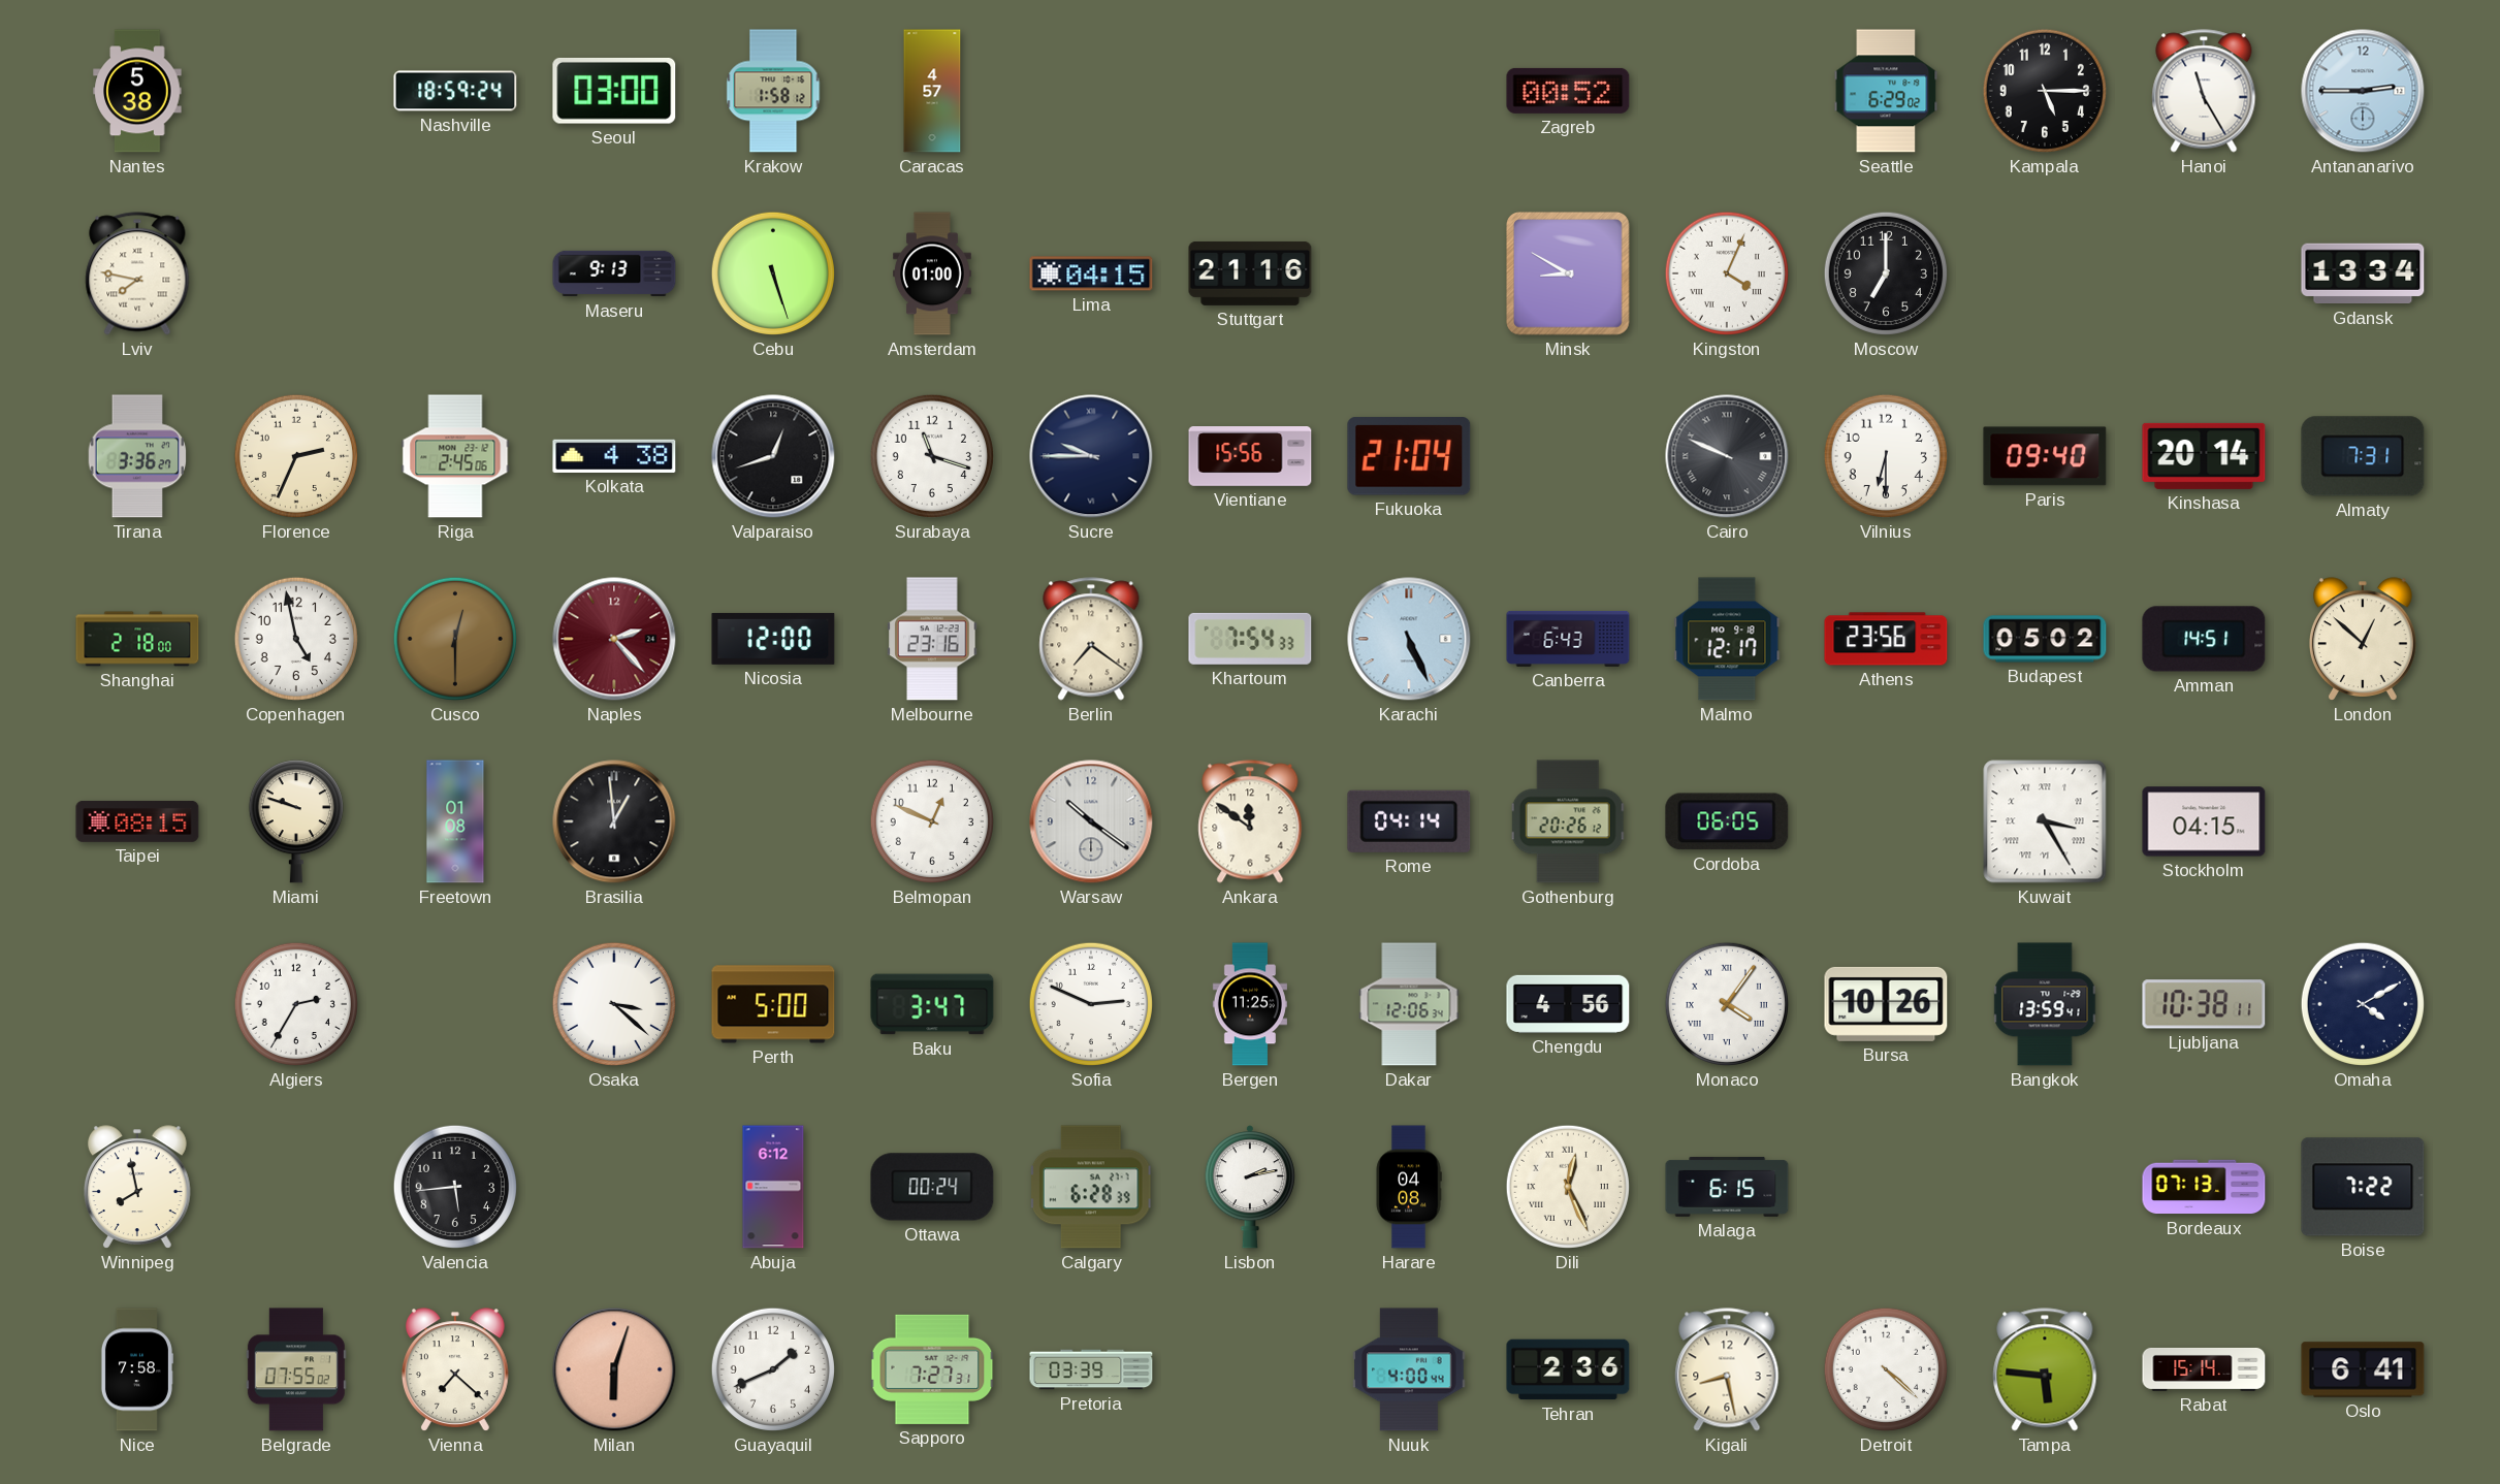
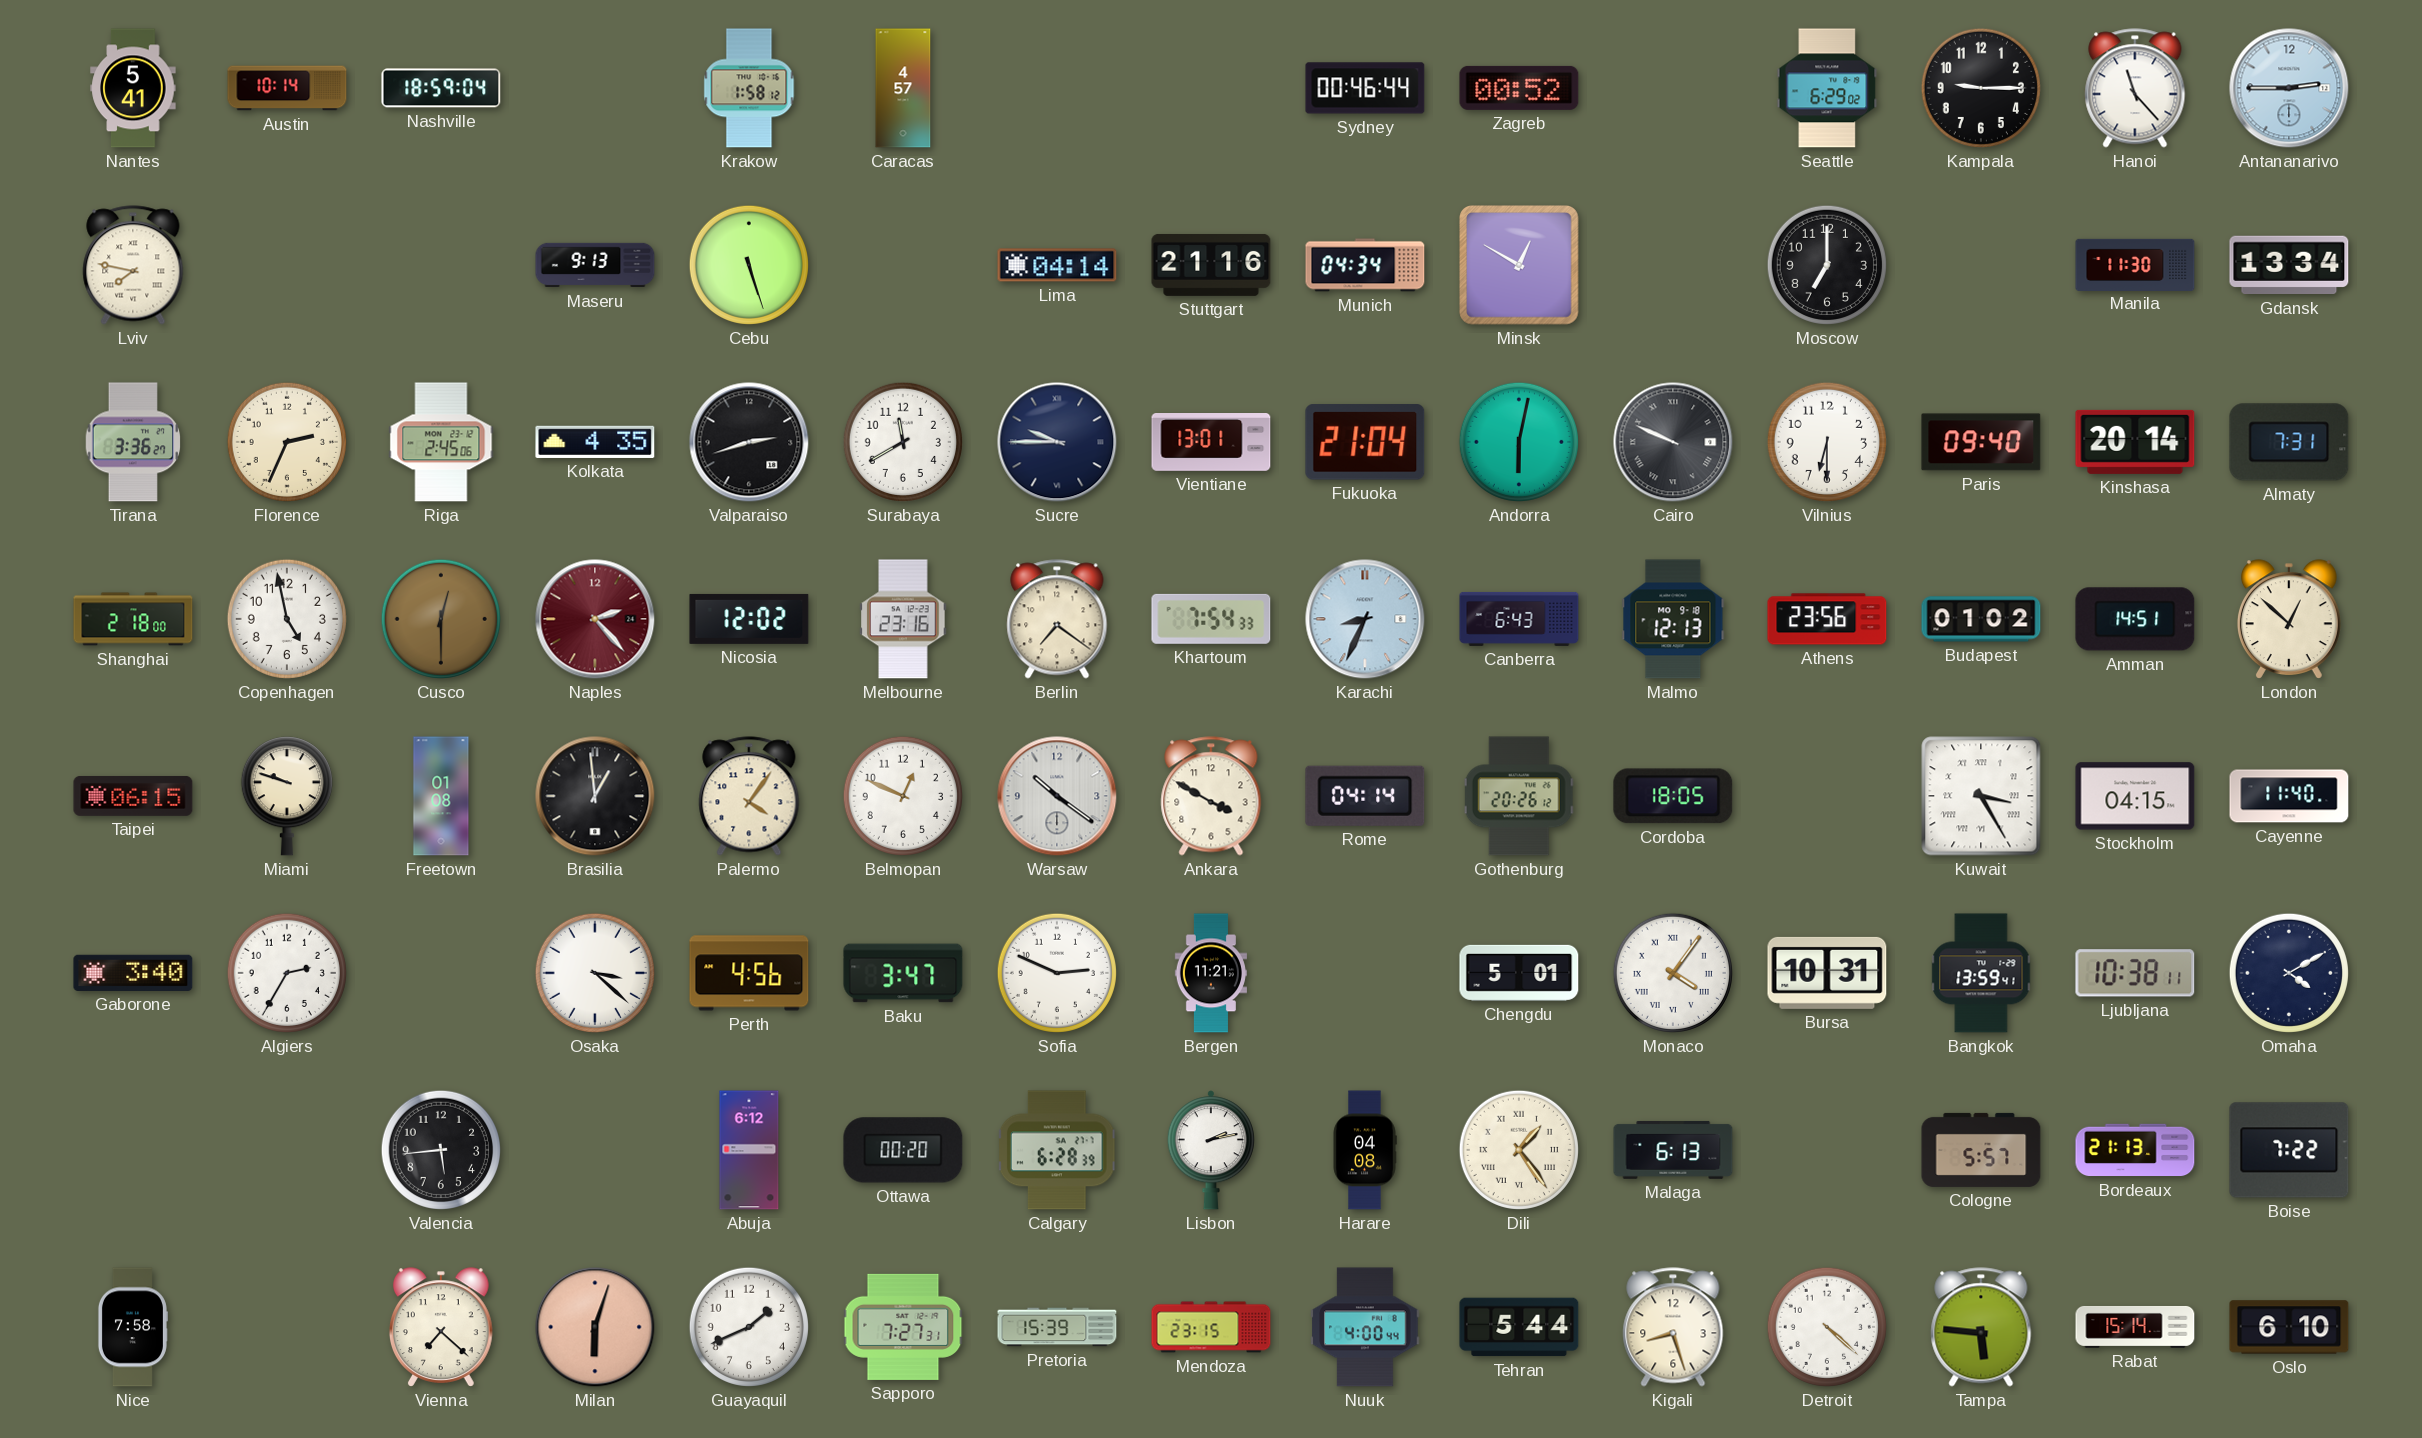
Nantes: 5:38 -> 5:41
Austin: none -> 10:14
Nashville: 18:59:24 -> 18:59:04
Seoul: 03:00 -> none
Sydney: none -> 00:46
Kampala: 5:15 -> 9:15
Hanoi: 11:25 -> 11:23
Amsterdam: 01:00 -> none
Lima: 04:15 -> 04:14
Munich: none -> 04:34
Minsk: 8:50 -> 12:50
Kingston: 4:04 -> none
Manila: none -> 11:30
Kolkata: 4:38 -> 4:35
Valparaiso: 12:42 -> 2:42
Surabaya: 11:18 -> 11:40
Vientiane: 15:56 -> 13:01
Andorra: none -> 6:02
Nicosia: 12:00 -> 12:02
Karachi: 5:26 -> 8:34
Malmo: 12:17 -> 12:13
Budapest: 05:02 -> 01:02
Taipei: 08:15 -> 06:15
Palermo: none -> 4:06
Ankara: 11:51 -> 3:50
Cordoba: 06:05 -> 18:05
Cayenne: none -> 11:40
Gaborone: none -> 3:40
Perth: 5:00 -> 4:56
Bergen: 11:25 -> 11:21
Dakar: 12:06 -> none
Chengdu: 4:56 -> 5:01
Bursa: 10:26 -> 10:31
Winnipeg: 7:58 -> none
Ottawa: 00:24 -> 00:20
Dili: 12:26 -> 1:24
Malaga: 6:15 -> 6:13
Cologne: none -> 5:57
Bordeaux: 07:13 -> 21:13
Belgrade: 07:55 -> none
Pretoria: 03:39 -> 15:39
Mendoza: none -> 23:15
Tehran: 2:36 -> 5:44
Kigali: 8:28 -> 8:27
Oslo: 6:41 -> 6:10
